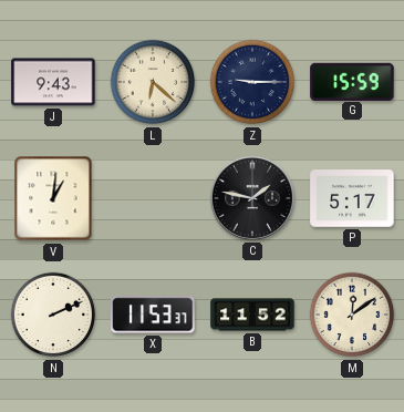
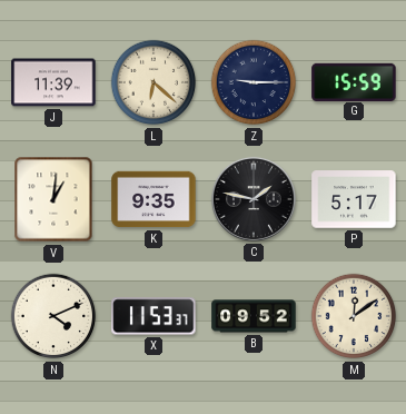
J: 9:43 -> 11:39
K: none -> 9:35
N: 2:11 -> 4:11
B: 11:52 -> 09:52
